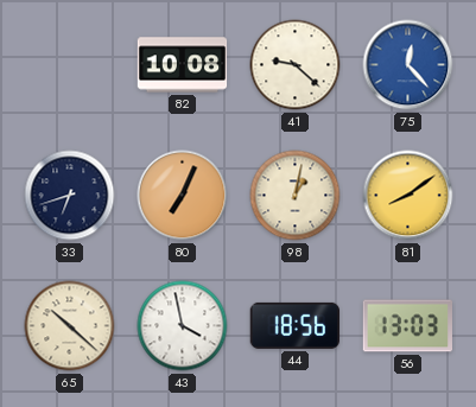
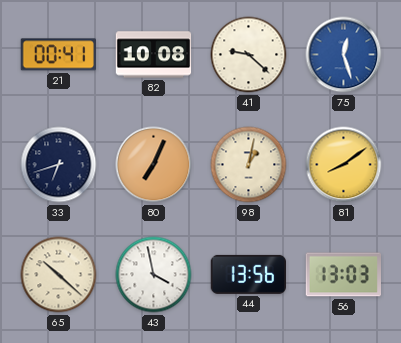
21: none -> 00:41
75: 12:23 -> 12:27
44: 18:56 -> 13:56
